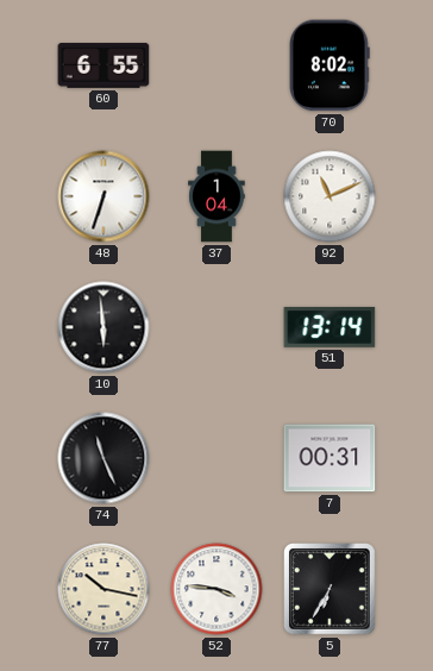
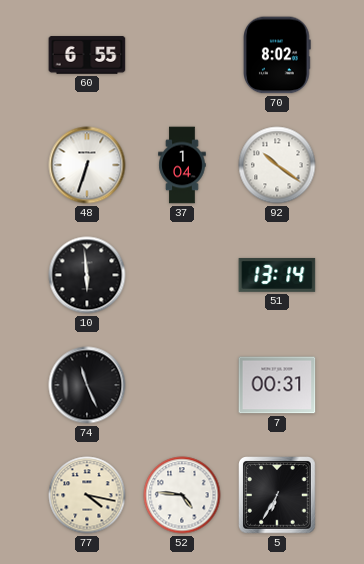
92: 11:11 -> 10:21
77: 10:17 -> 4:17
52: 3:46 -> 4:46
